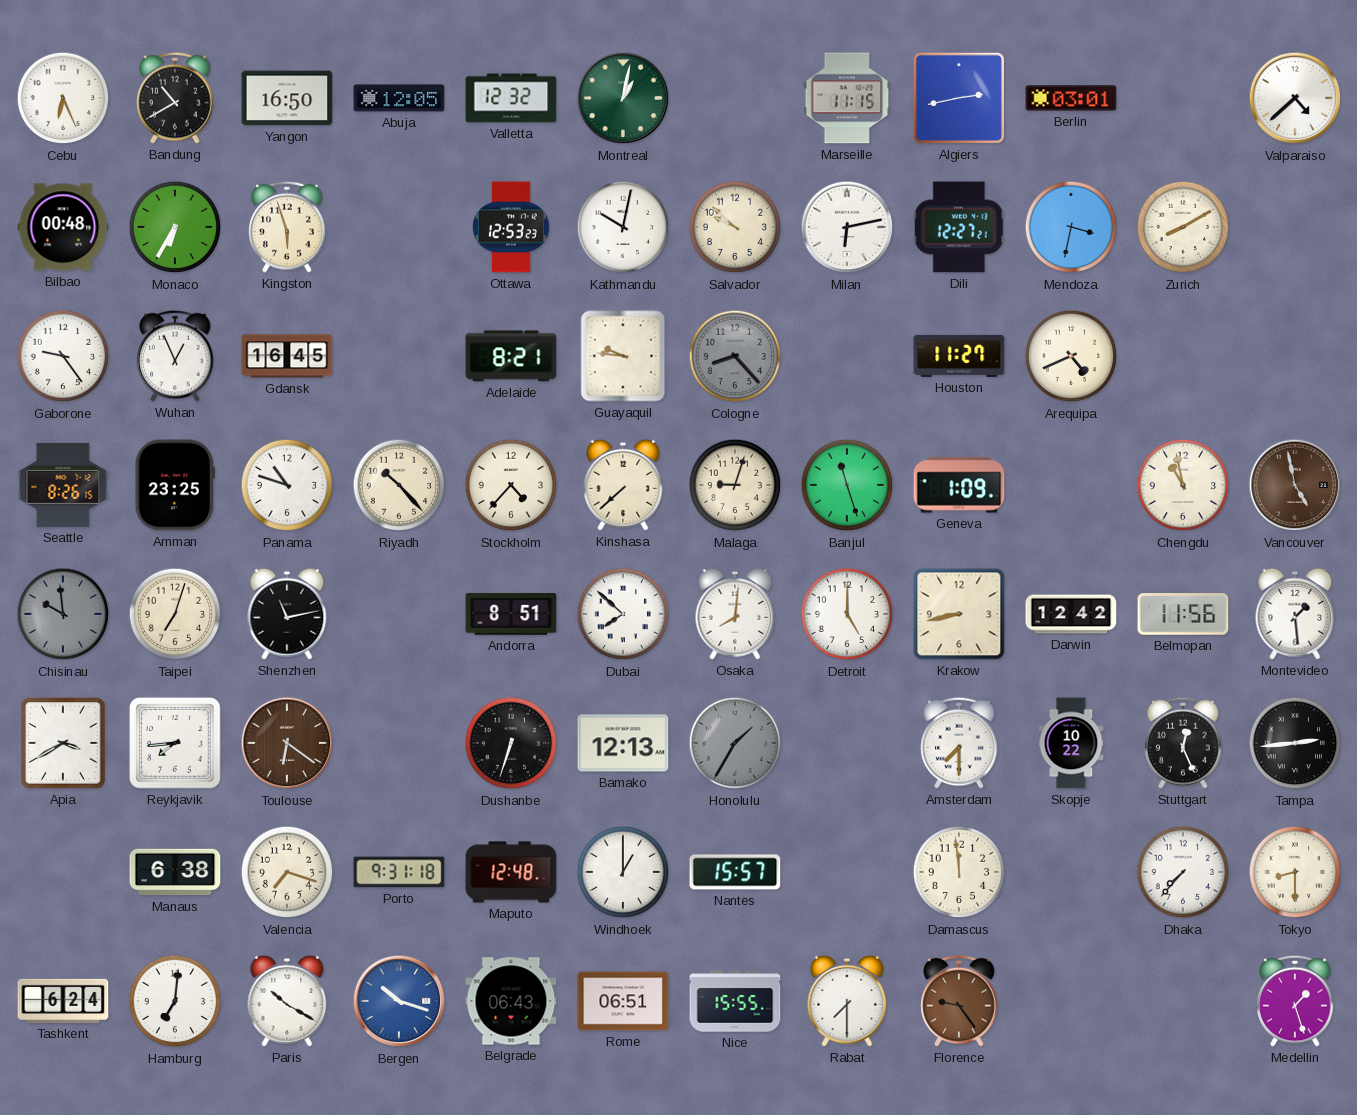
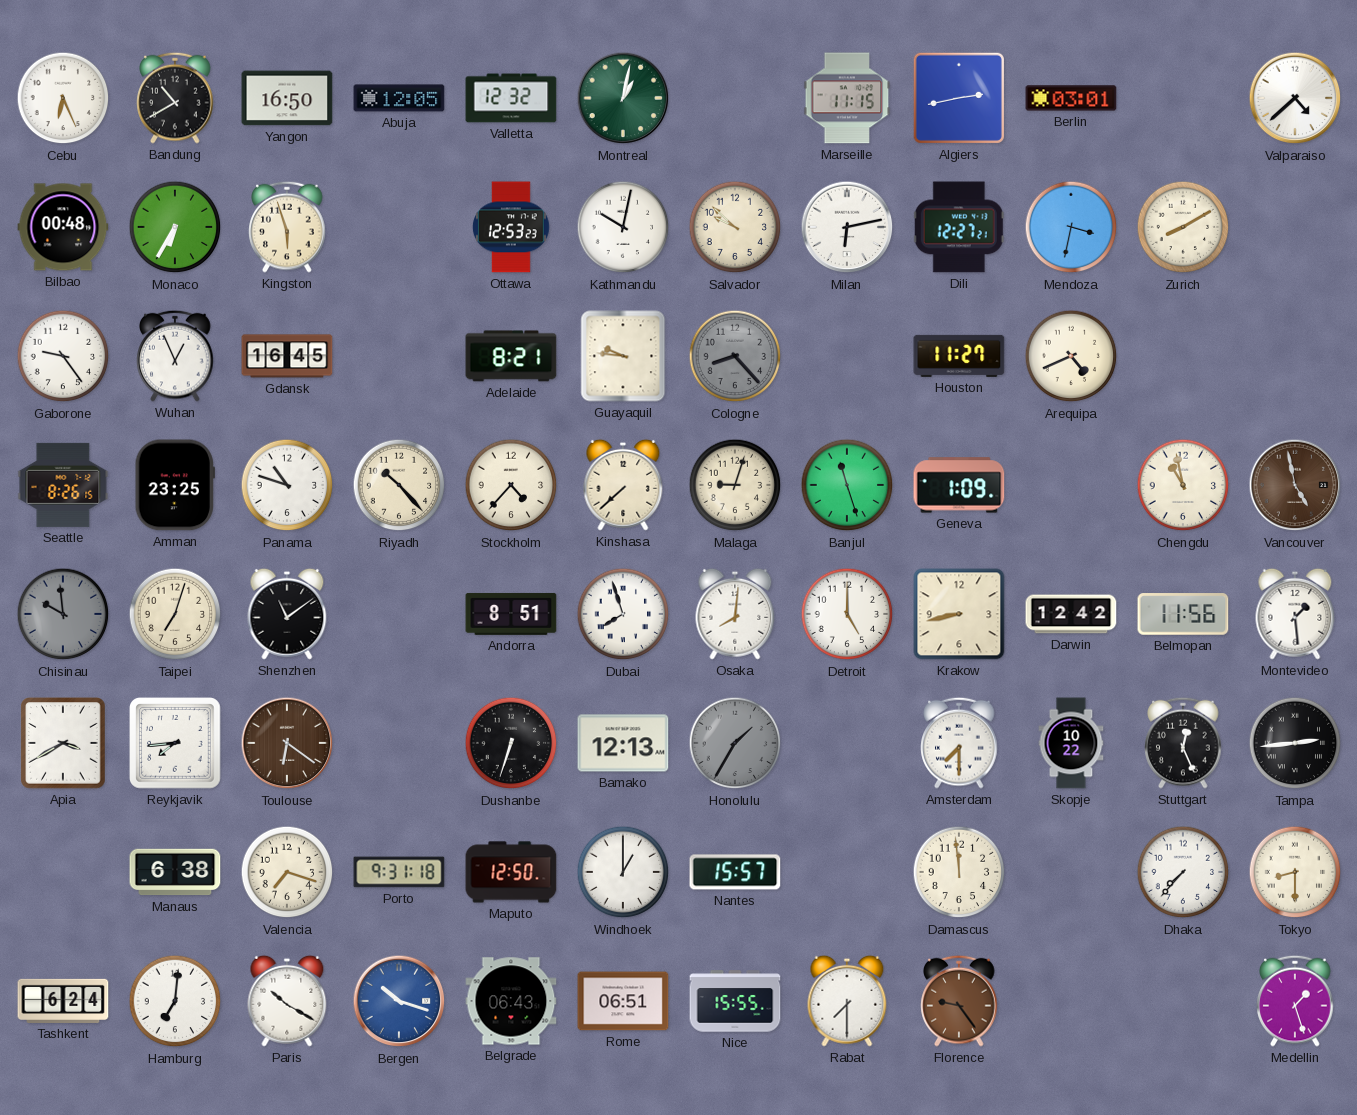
Shenzhen: 11:13 -> 11:09
Dubai: 7:52 -> 7:57
Maputo: 12:48 -> 12:50
